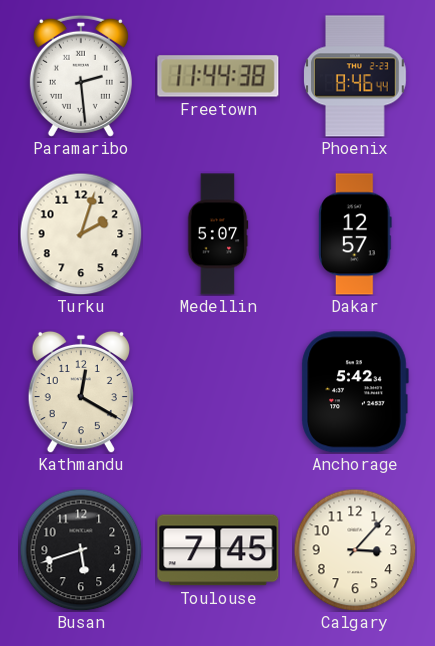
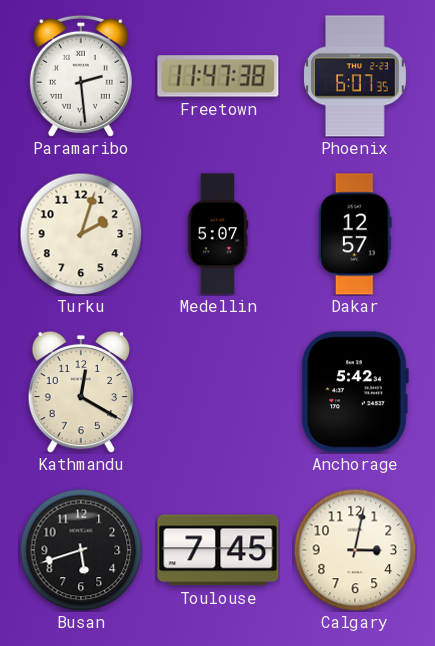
Freetown: 11:44 -> 11:47
Phoenix: 8:46 -> 6:07
Calgary: 3:07 -> 3:02
